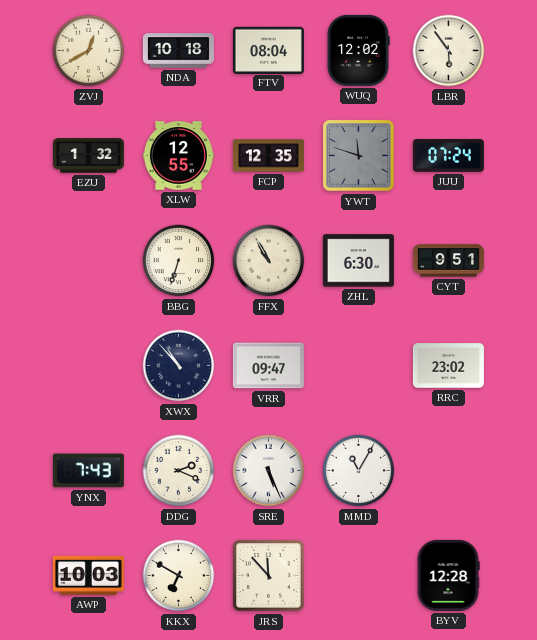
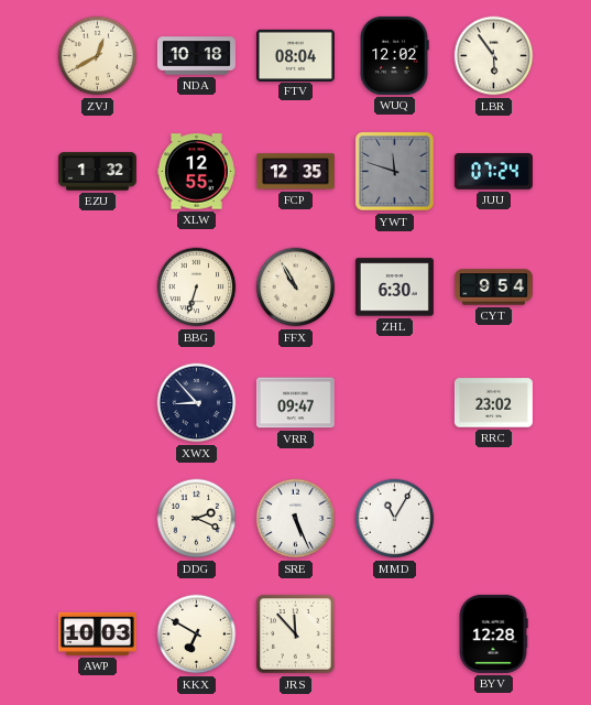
CYT: 9:51 -> 9:54
XWX: 10:53 -> 8:53
YNX: 7:43 -> none
